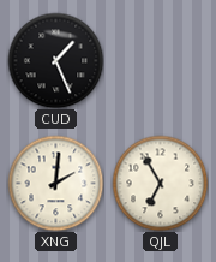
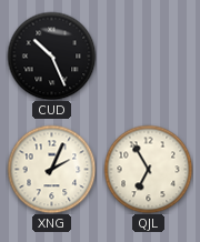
CUD: 1:26 -> 10:26
XNG: 2:01 -> 2:04
